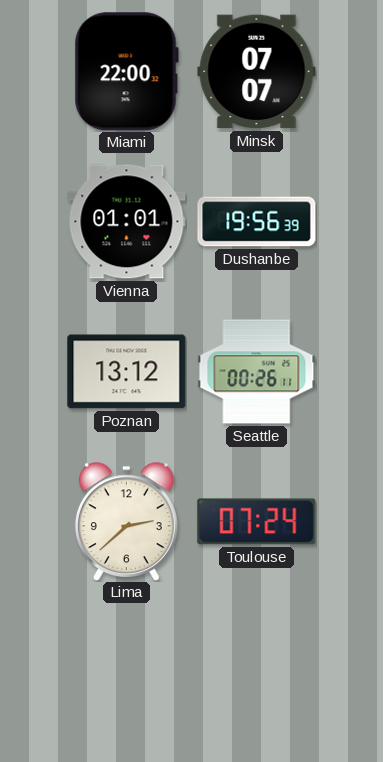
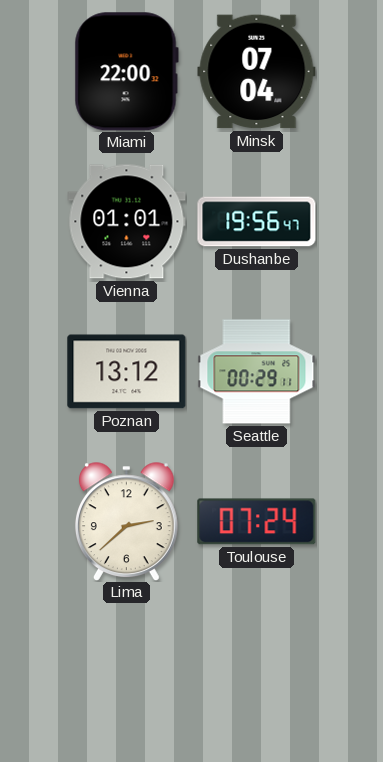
Minsk: 07:07 -> 07:04
Dushanbe: 19:56:39 -> 19:56:47
Seattle: 00:26 -> 00:29
